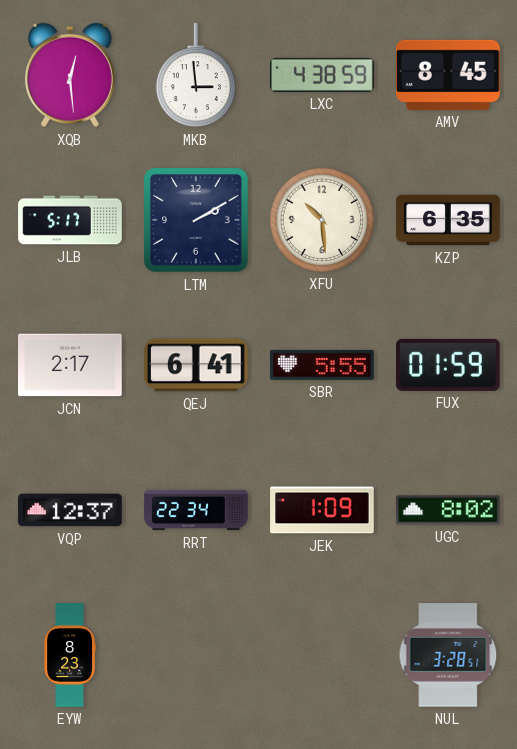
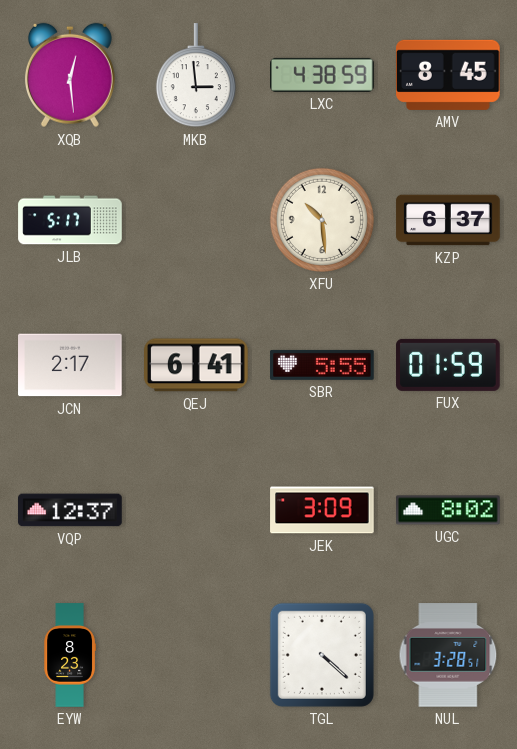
LTM: 2:10 -> none
KZP: 6:35 -> 6:37
RRT: 22:34 -> none
JEK: 1:09 -> 3:09
TGL: none -> 4:22
